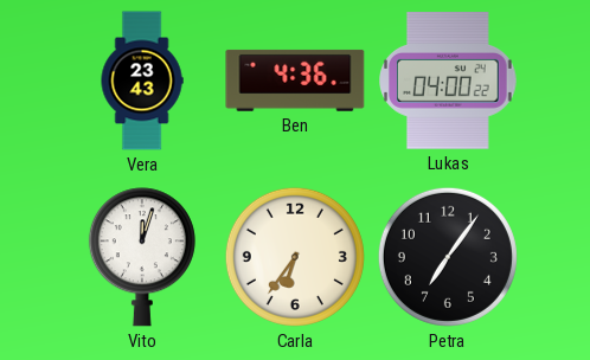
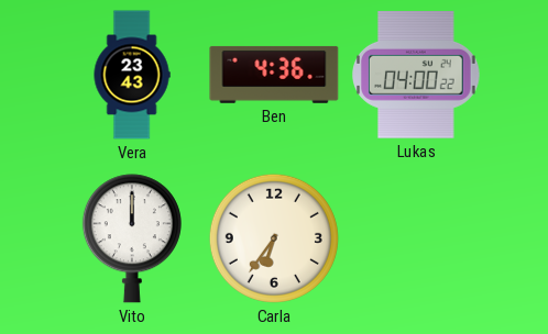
Vito: 12:03 -> 12:00
Petra: 7:06 -> none
